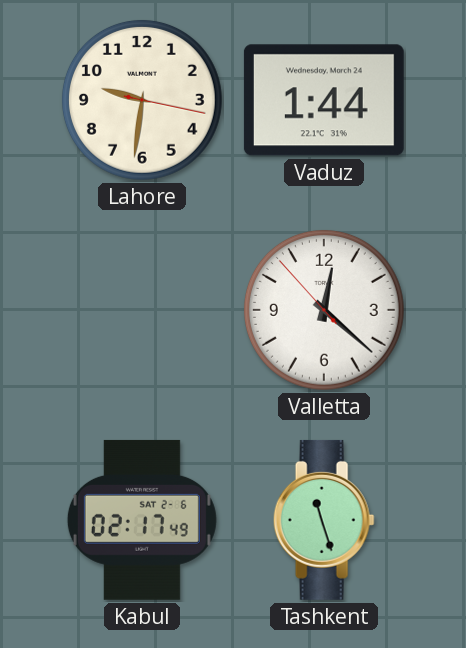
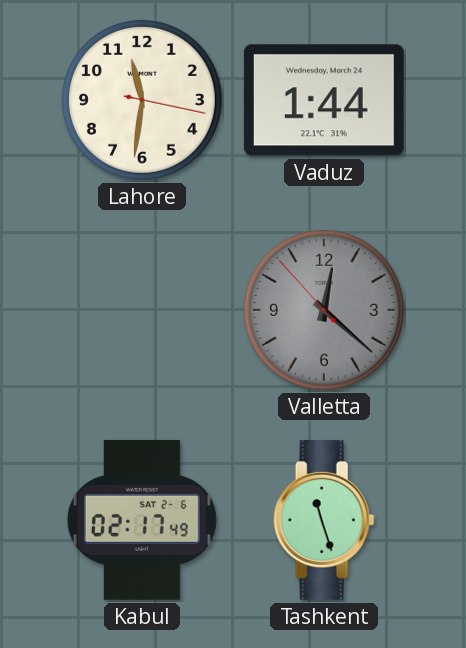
Lahore: 9:31 -> 11:31
Valletta dial: white -> grey
